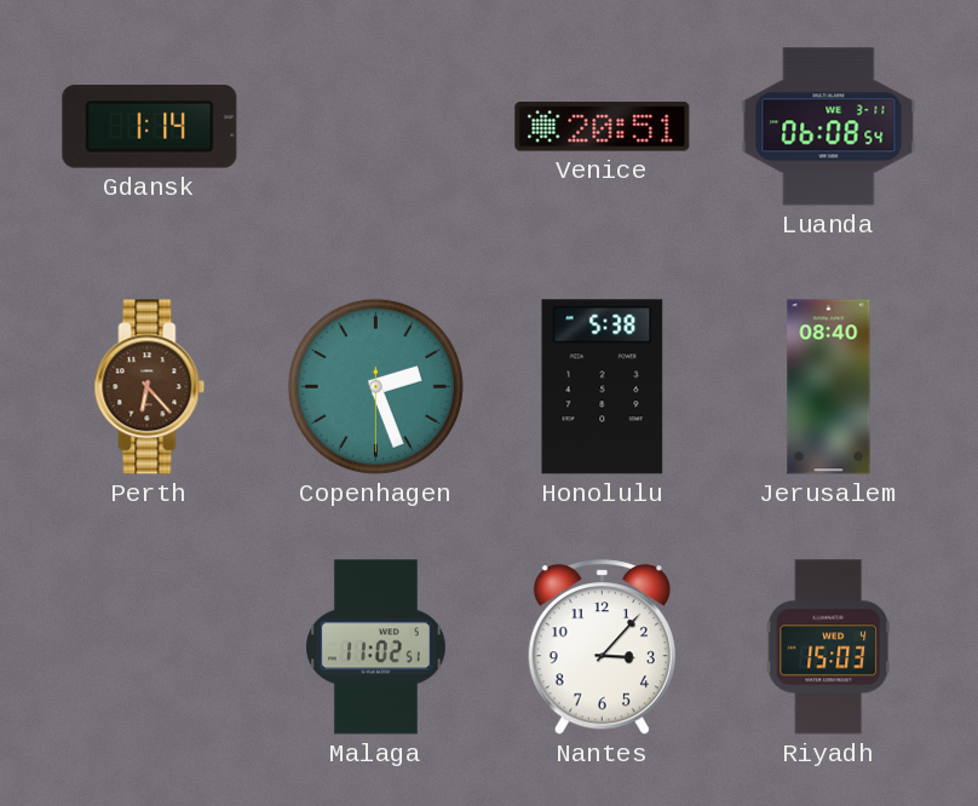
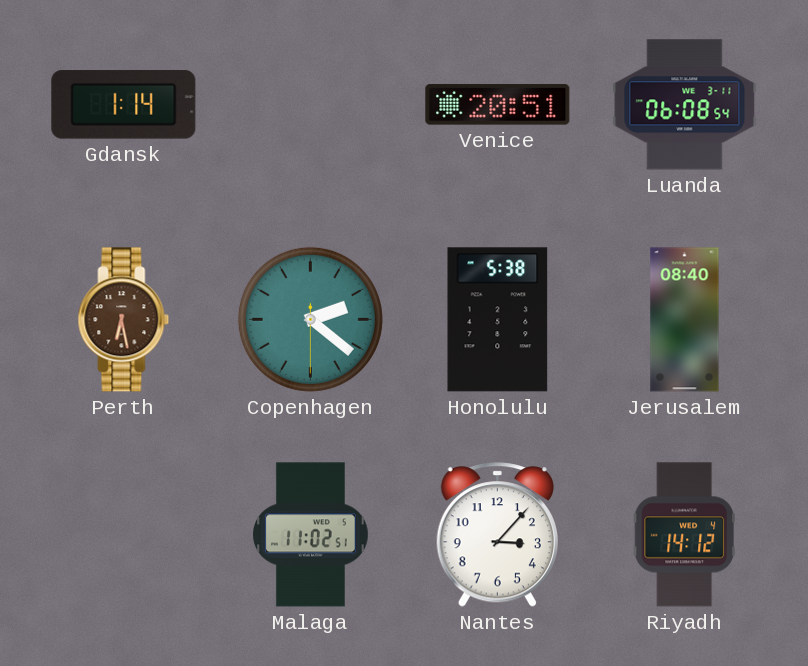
Perth: 6:23 -> 6:28
Copenhagen: 2:26 -> 2:21
Riyadh: 15:03 -> 14:12
